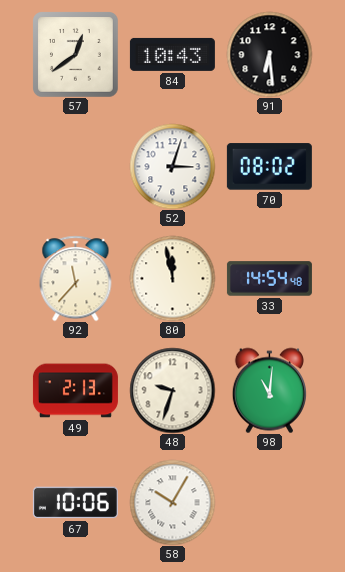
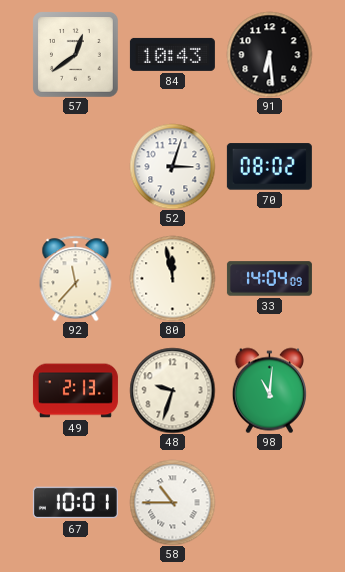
33: 14:54 -> 14:04
67: 10:06 -> 10:01
58: 10:05 -> 10:45
